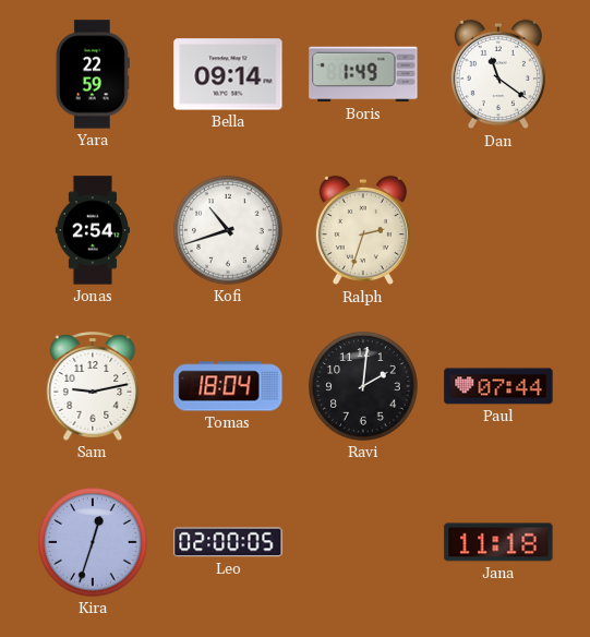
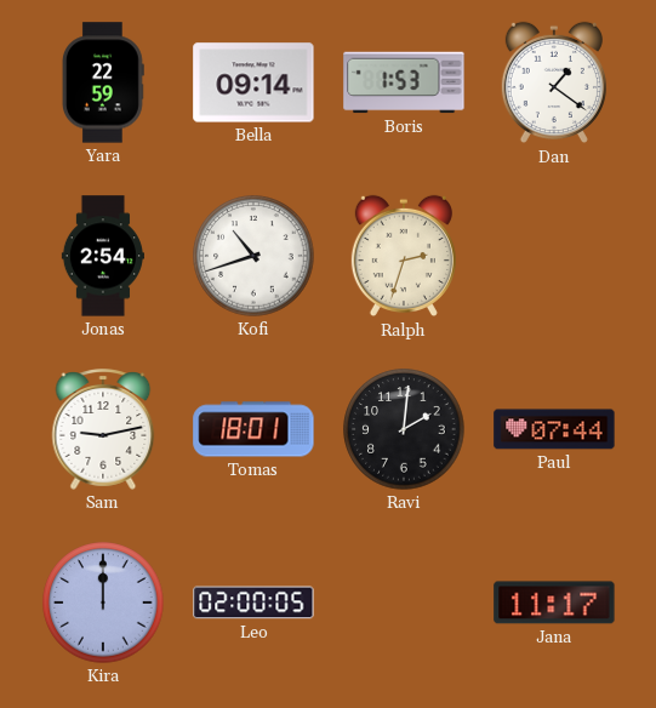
Boris: 1:49 -> 1:53
Dan: 11:21 -> 1:21
Tomas: 18:04 -> 18:01
Kira: 12:33 -> 12:00
Jana: 11:18 -> 11:17
